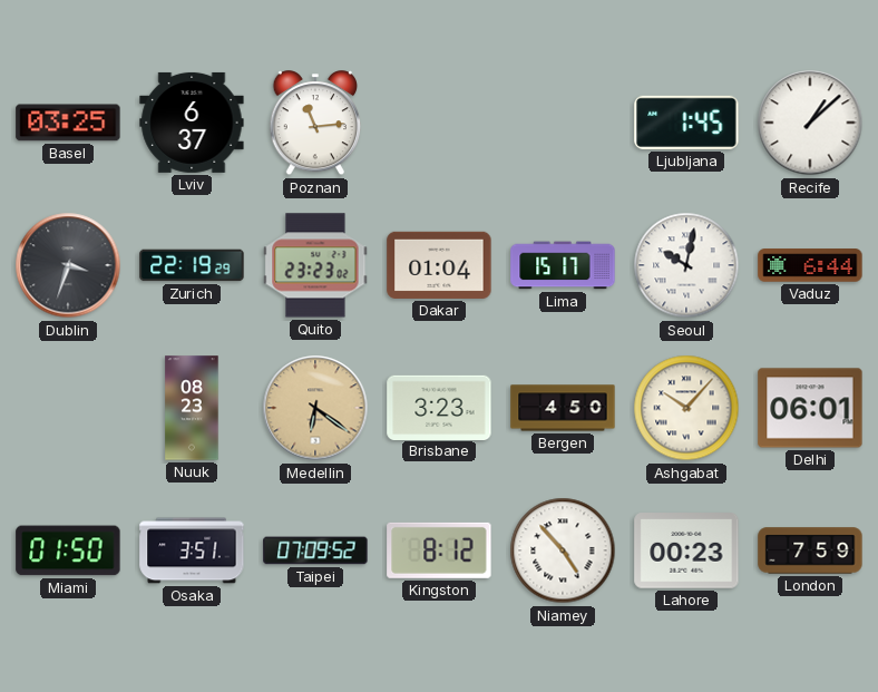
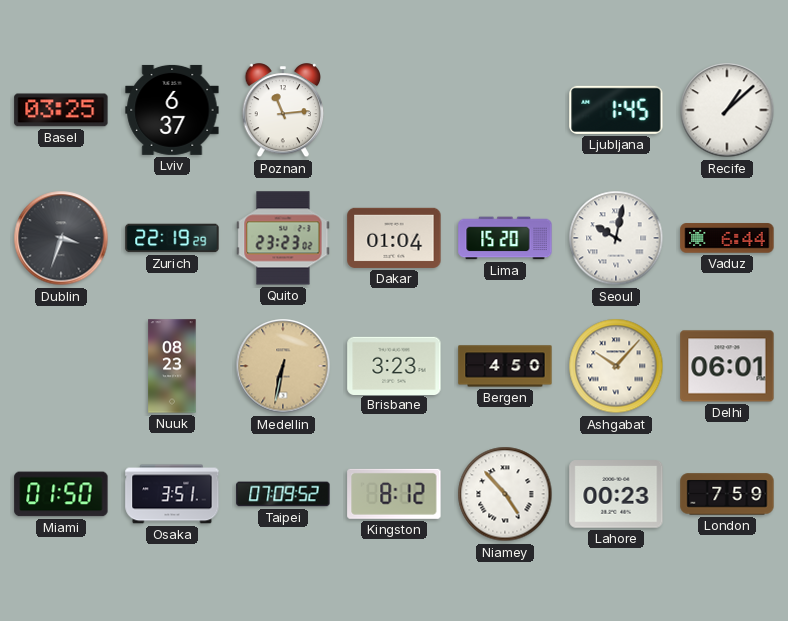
Lima: 15:17 -> 15:20
Medellin: 6:21 -> 6:32
